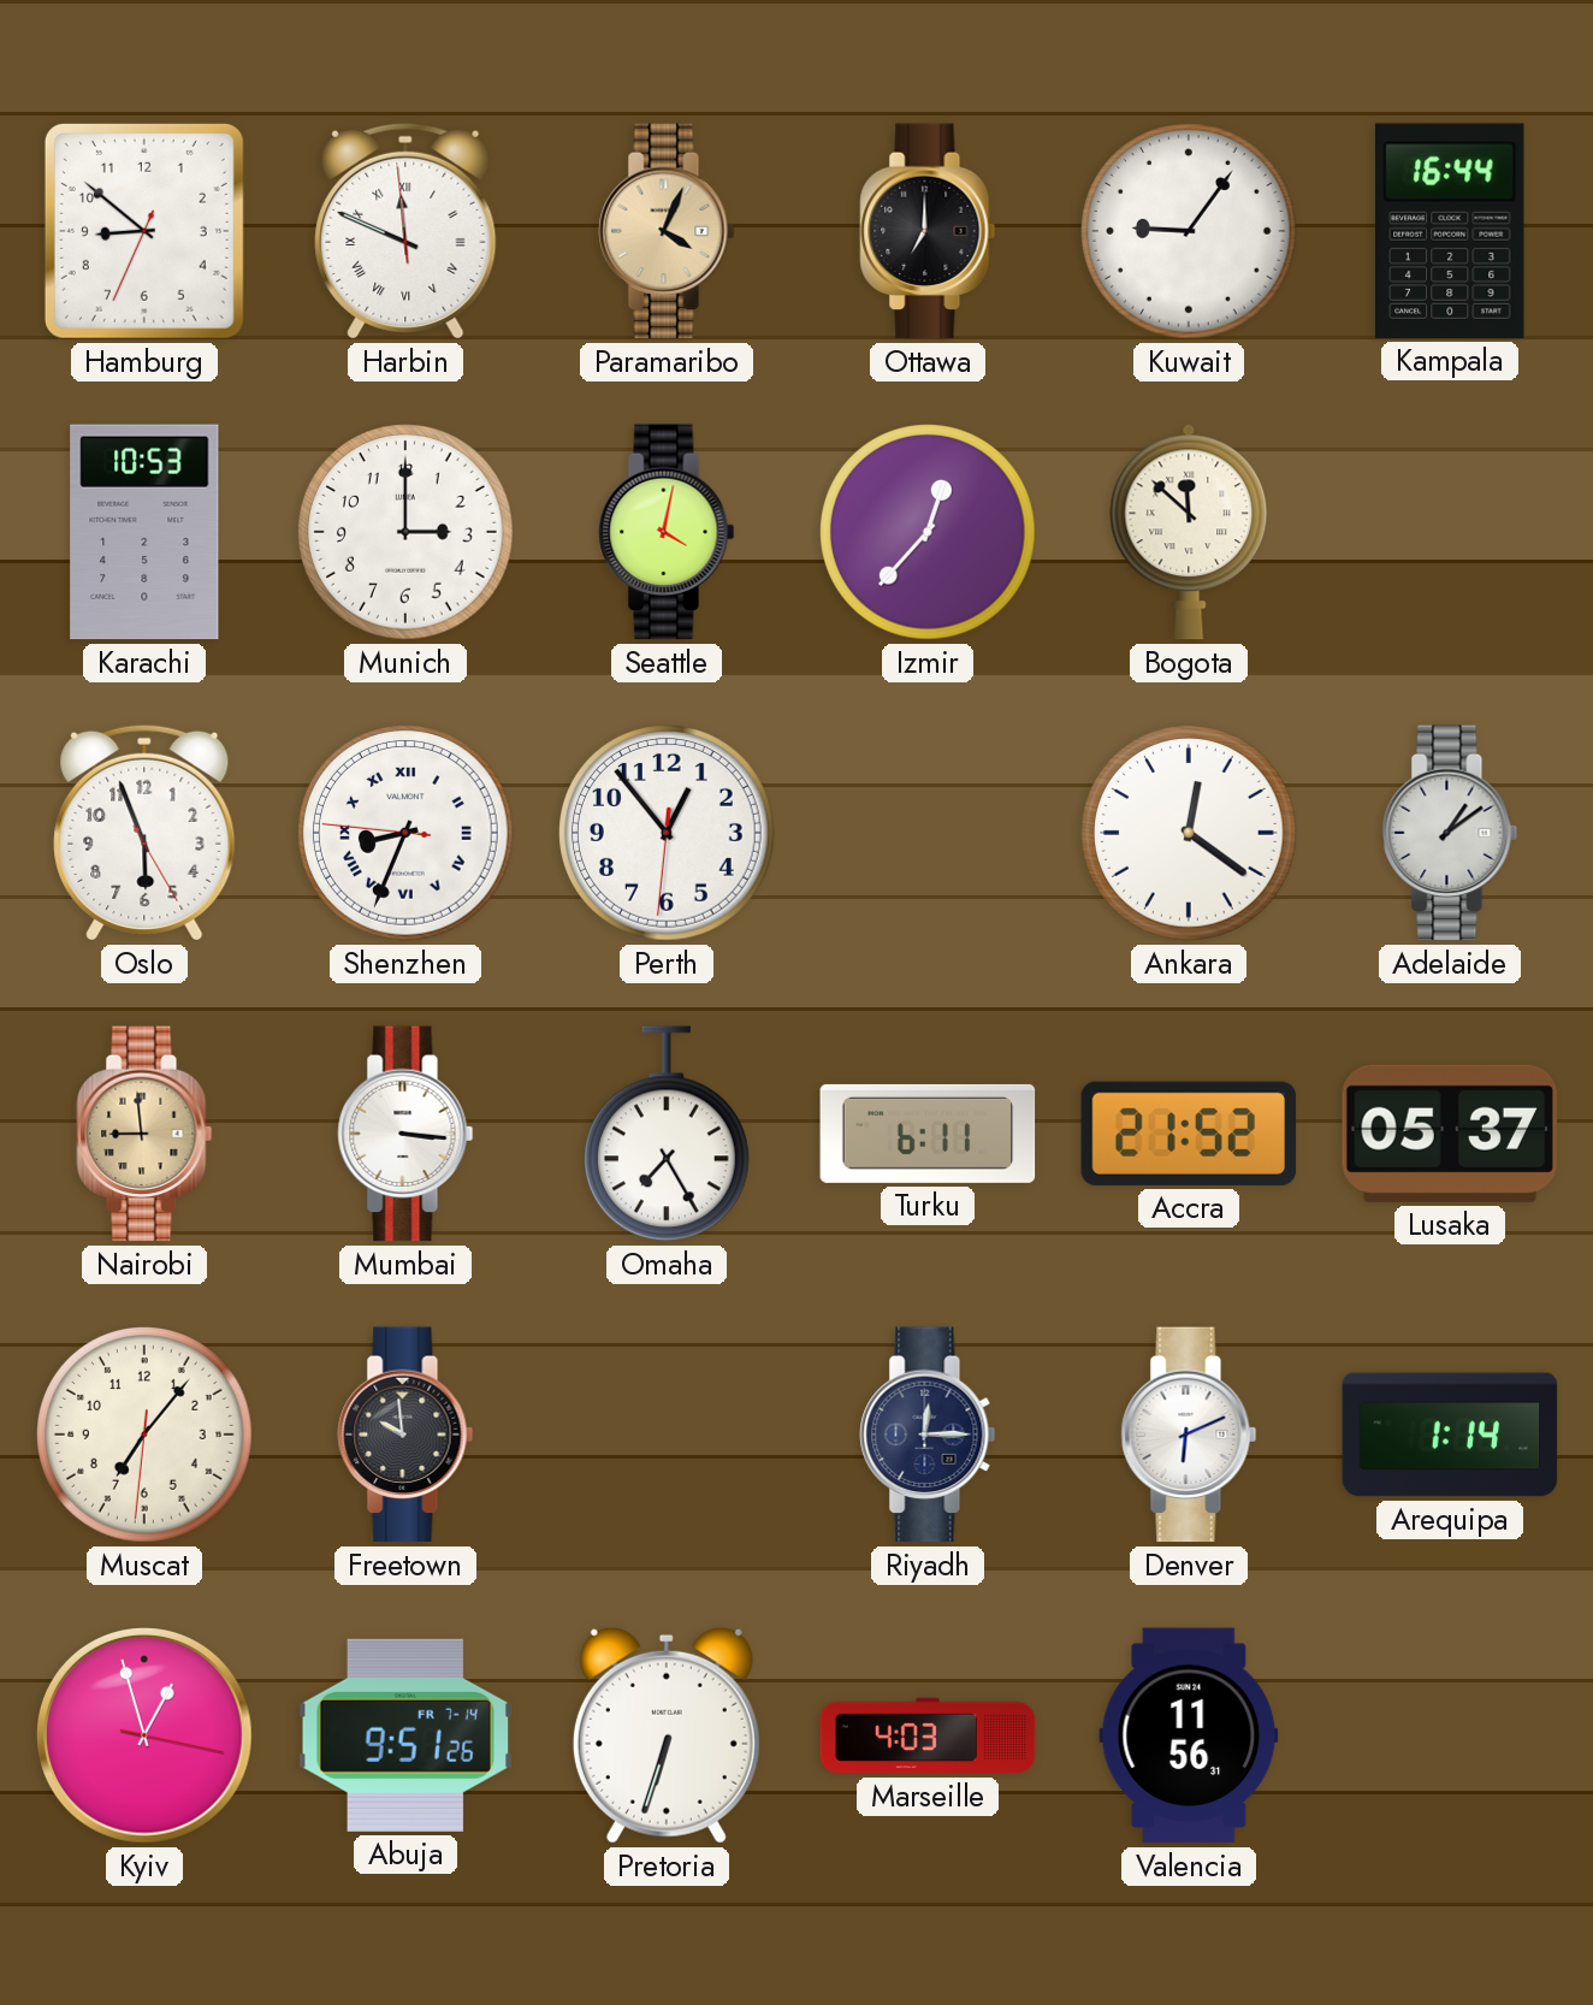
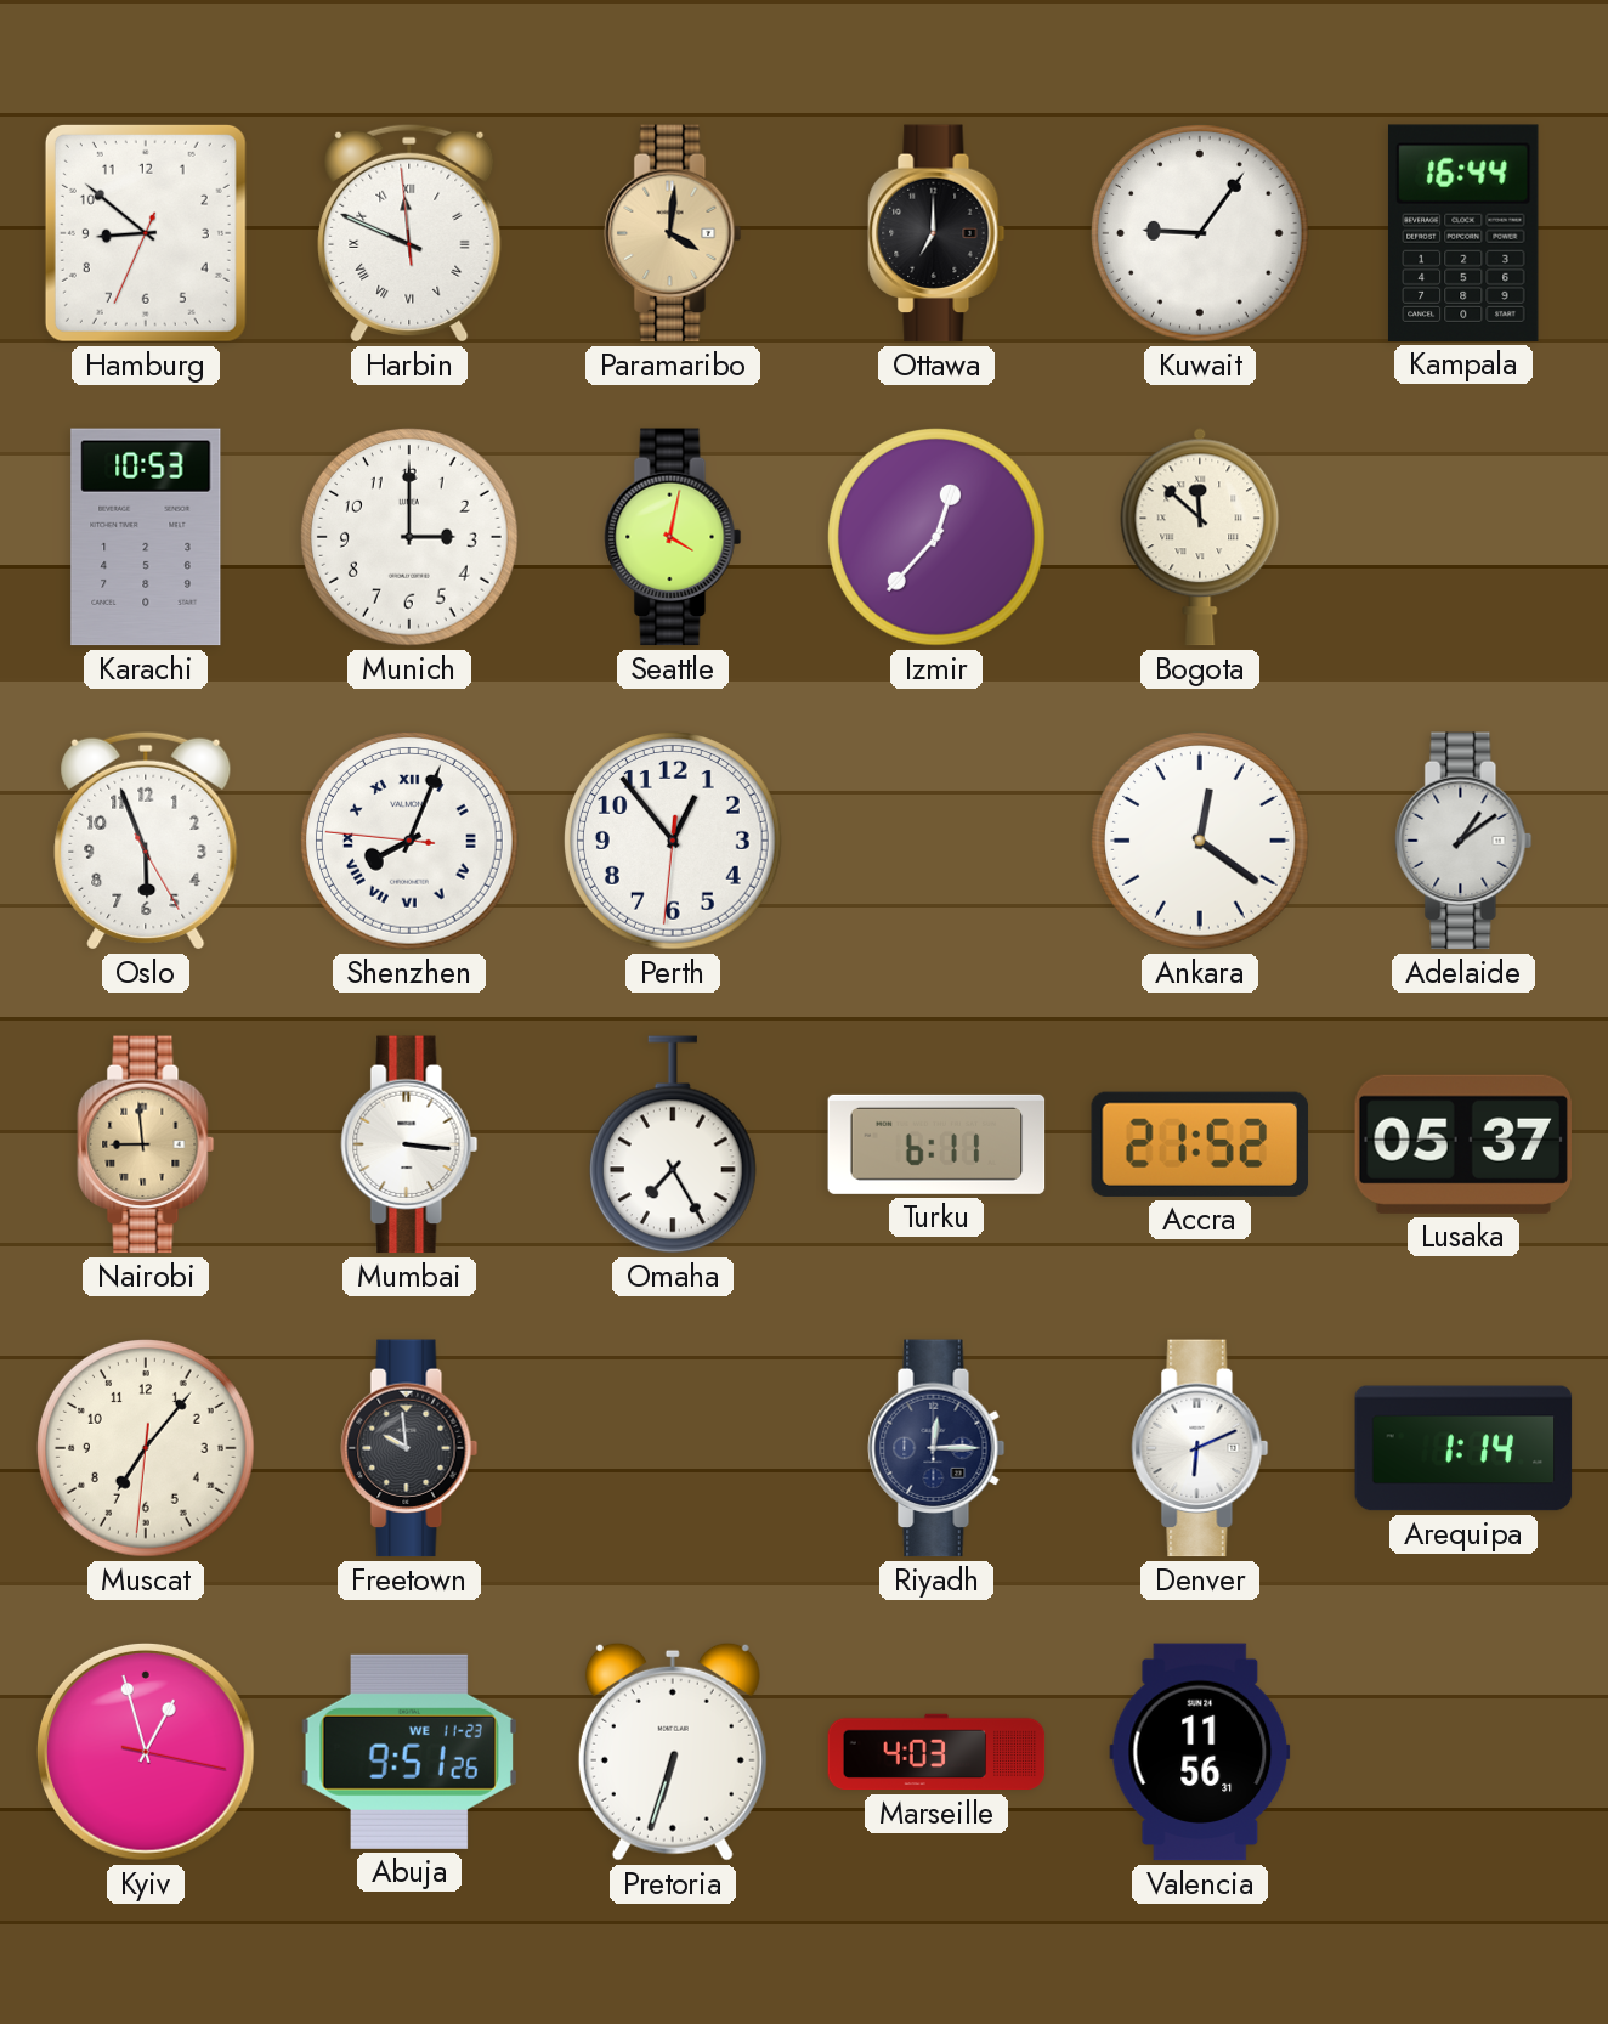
Paramaribo: 4:04 -> 4:01
Shenzhen: 8:33 -> 8:03
Abuja date: FR 7-14 -> WE 11-23
